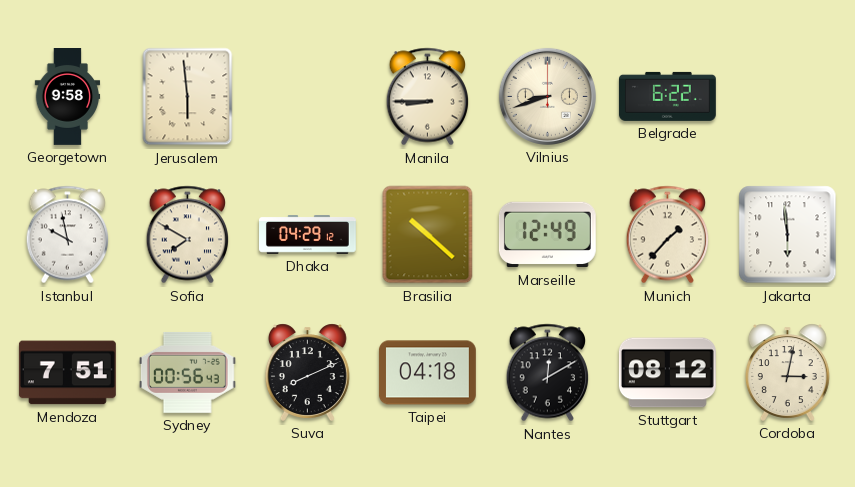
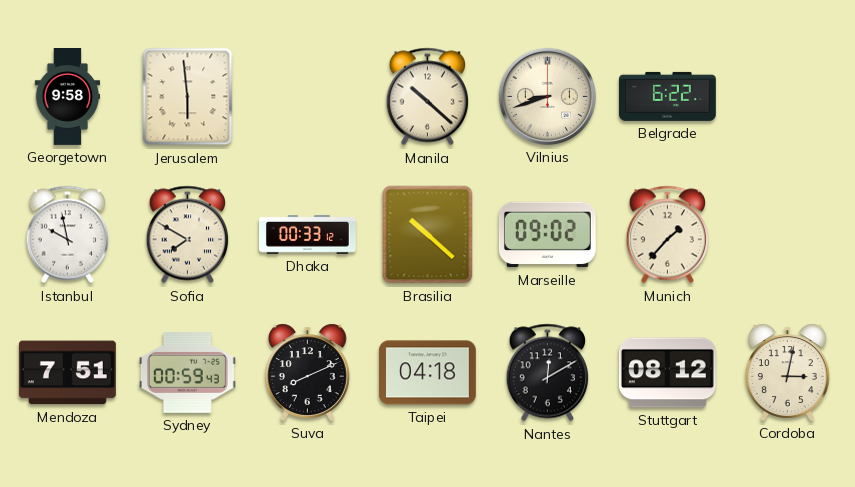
Manila: 8:45 -> 10:22
Dhaka: 04:29 -> 00:33
Marseille: 12:49 -> 09:02
Jakarta: 5:59 -> none
Sydney: 00:56 -> 00:59
